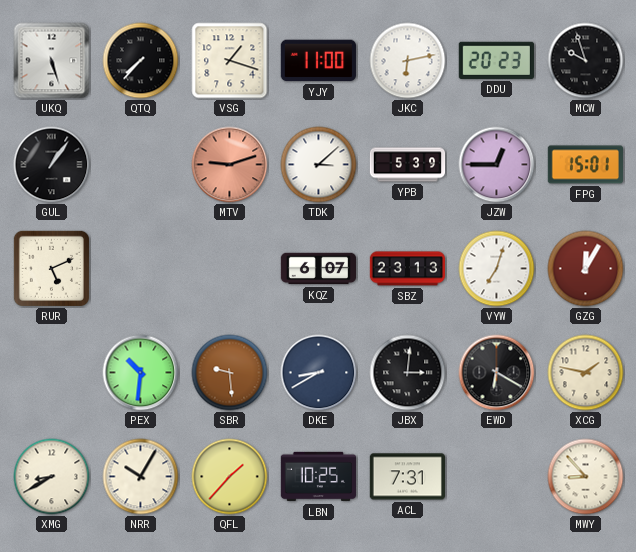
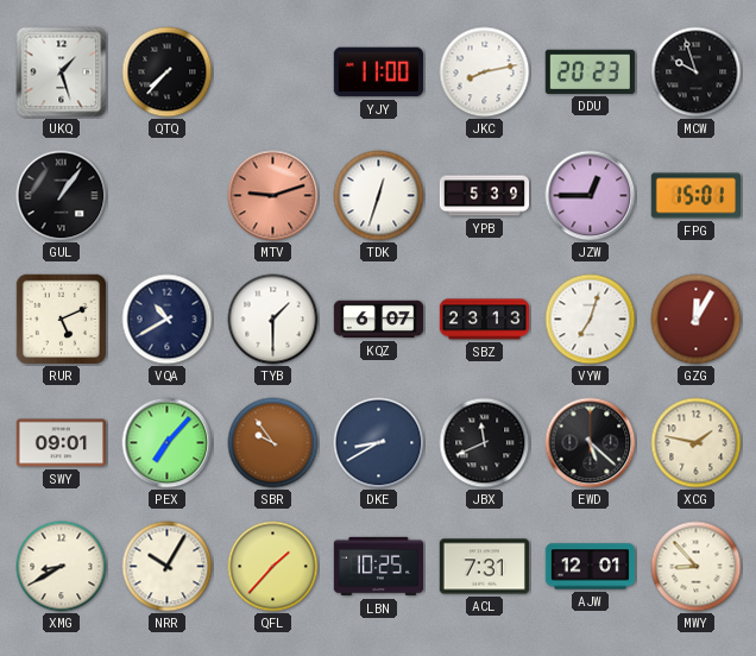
UKQ: 5:27 -> 1:27
VSG: 1:18 -> none
JKC: 6:13 -> 8:13
TDK: 3:08 -> 12:33
VQA: none -> 10:40
TYB: none -> 1:30
SWY: none -> 09:01
PEX: 10:31 -> 7:07
SBR: 9:29 -> 9:54
JBX: 3:01 -> 11:41
EWD: 6:20 -> 5:22
AJW: none -> 12:01
